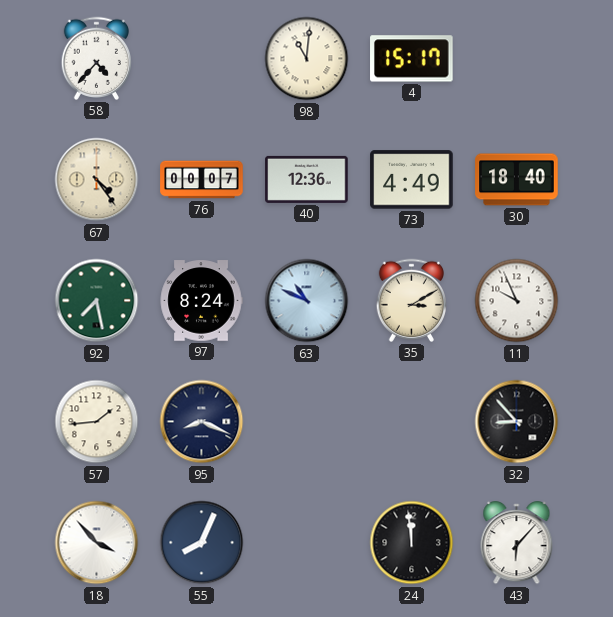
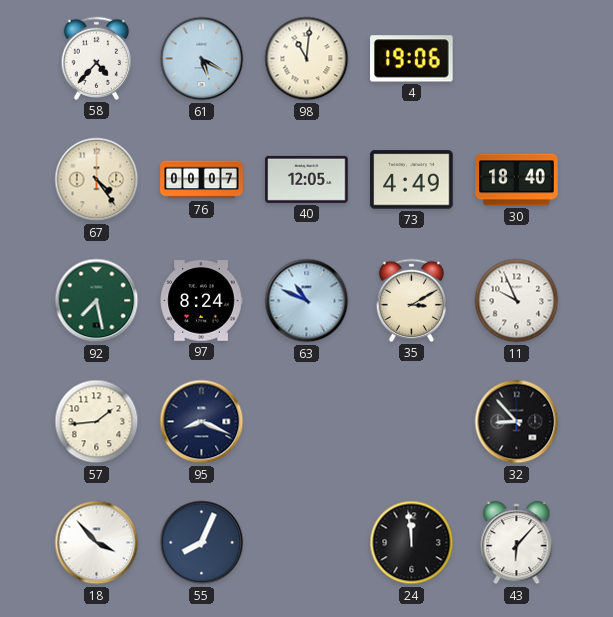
61: none -> 5:20
4: 15:17 -> 19:06
40: 12:36 -> 12:05
